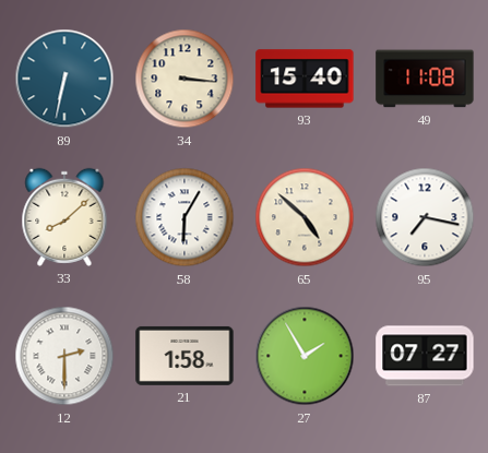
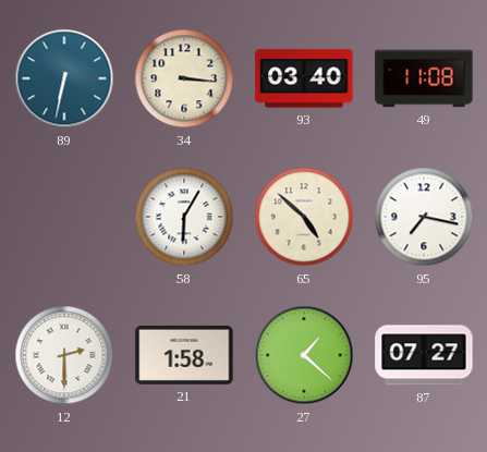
93: 15:40 -> 03:40
33: 8:08 -> none
27: 1:55 -> 1:22
